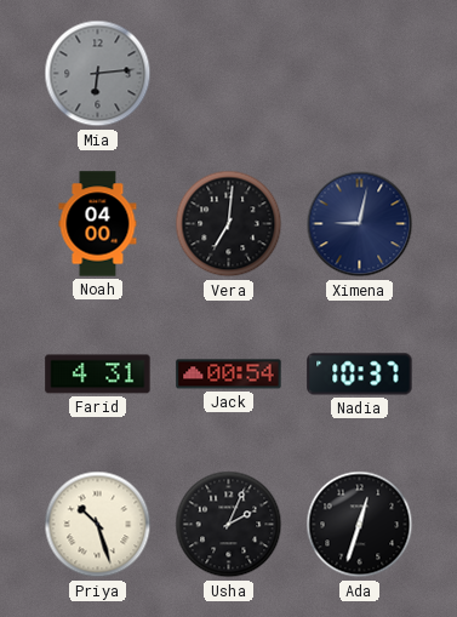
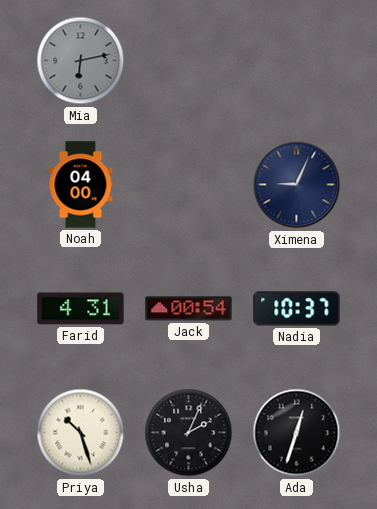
Mia: 6:14 -> 6:13
Vera: 7:01 -> none
Ximena: 9:02 -> 9:04
